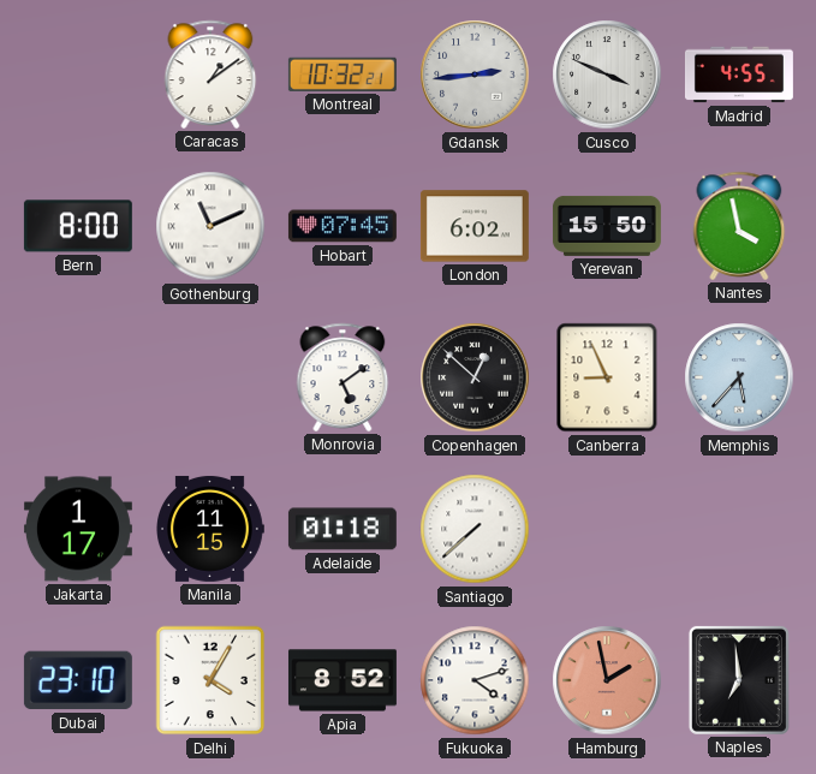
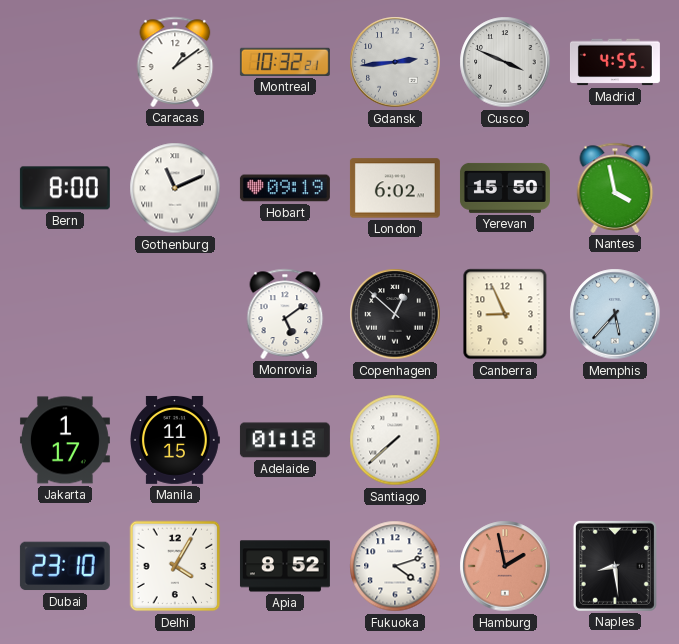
Hobart: 07:45 -> 09:19
Naples: 6:59 -> 8:29
